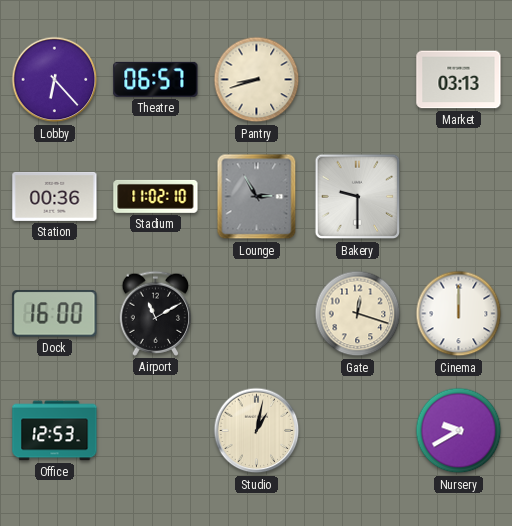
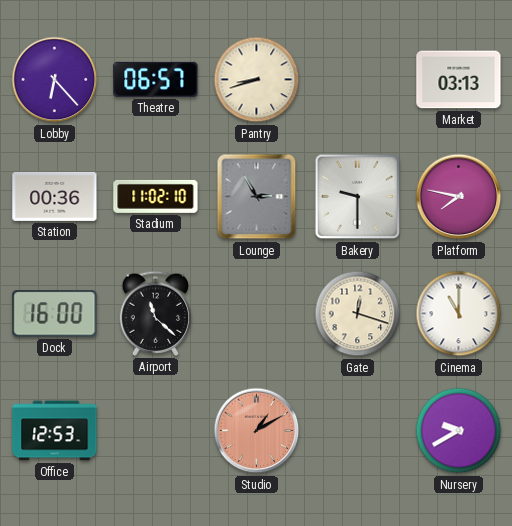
Platform: none -> 7:47
Airport: 11:10 -> 11:22
Cinema: 12:00 -> 11:00
Studio: 1:02 -> 1:10
Studio dial: cream -> salmon
